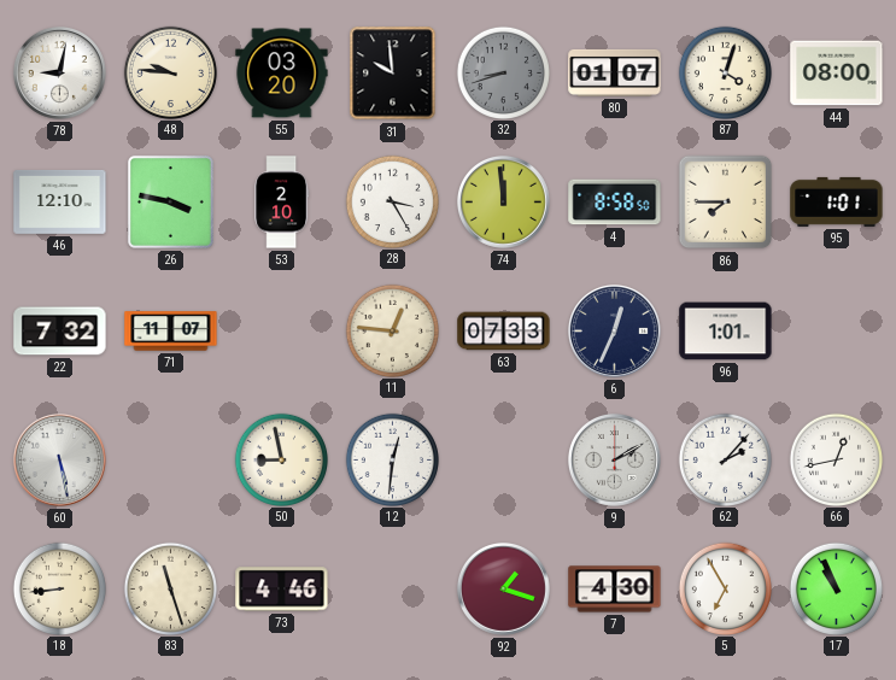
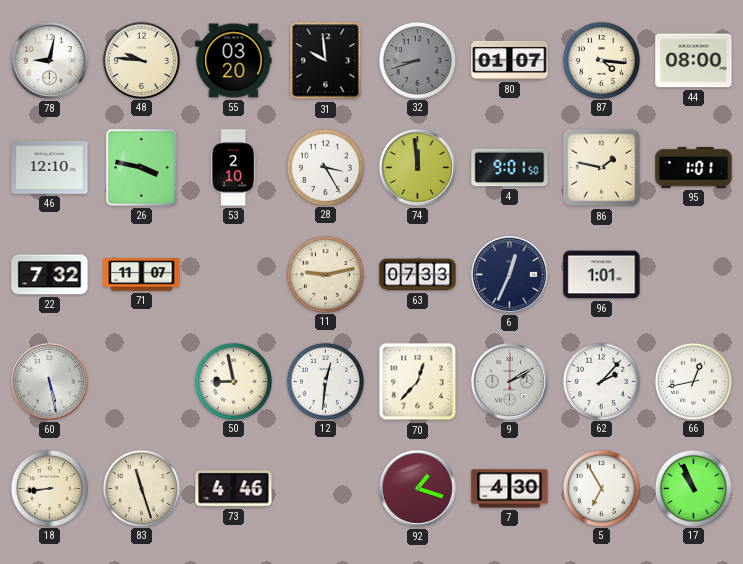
87: 4:03 -> 4:16
4: 8:58 -> 9:01
86: 7:45 -> 1:47
11: 12:46 -> 9:13
70: none -> 12:37
